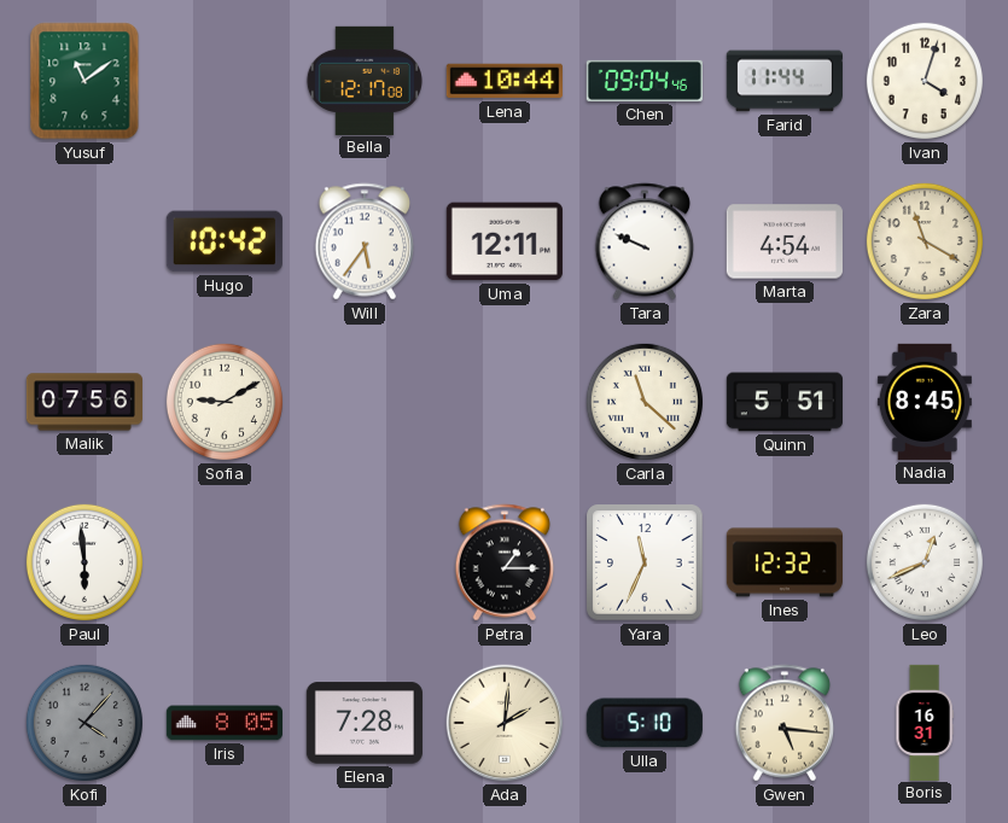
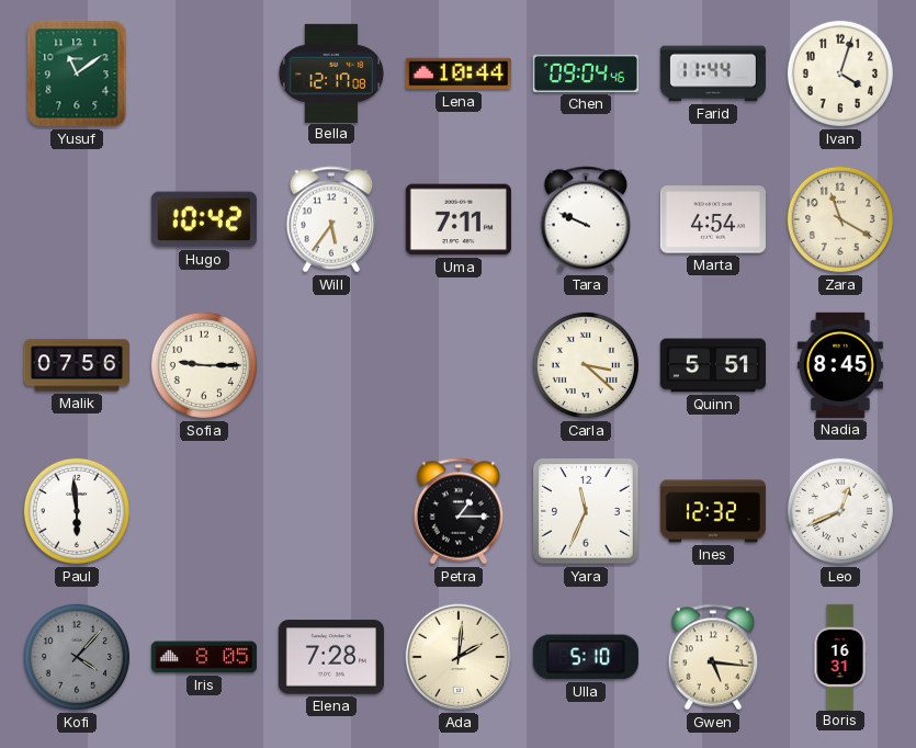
Uma: 12:11 -> 7:11
Sofia: 9:10 -> 9:15
Carla: 11:22 -> 3:22
